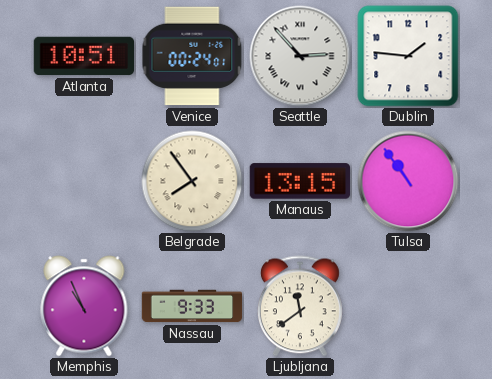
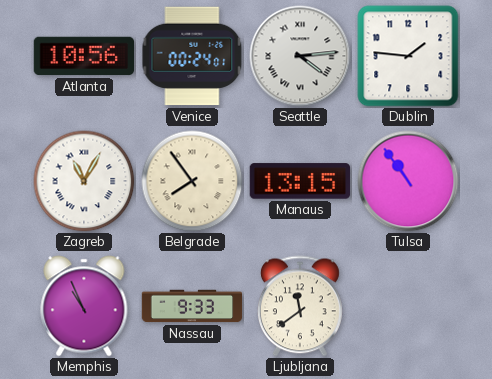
Atlanta: 10:51 -> 10:56
Seattle: 2:53 -> 4:14
Zagreb: none -> 11:05
